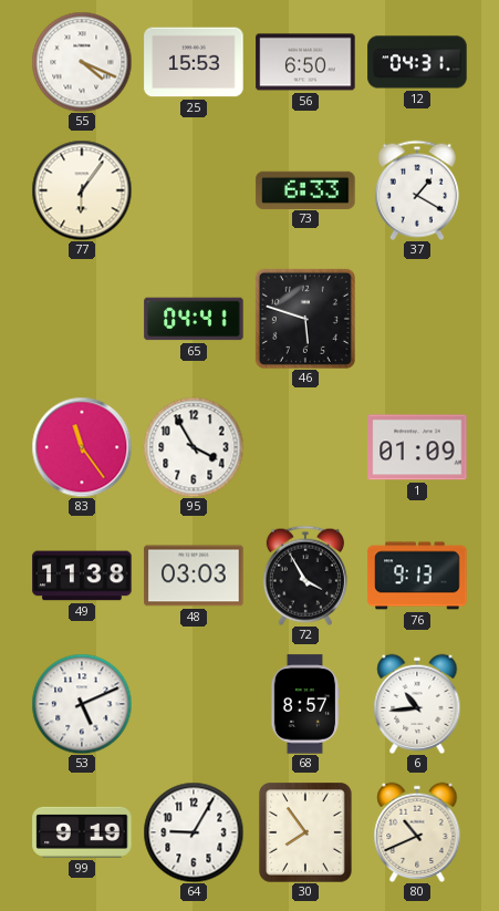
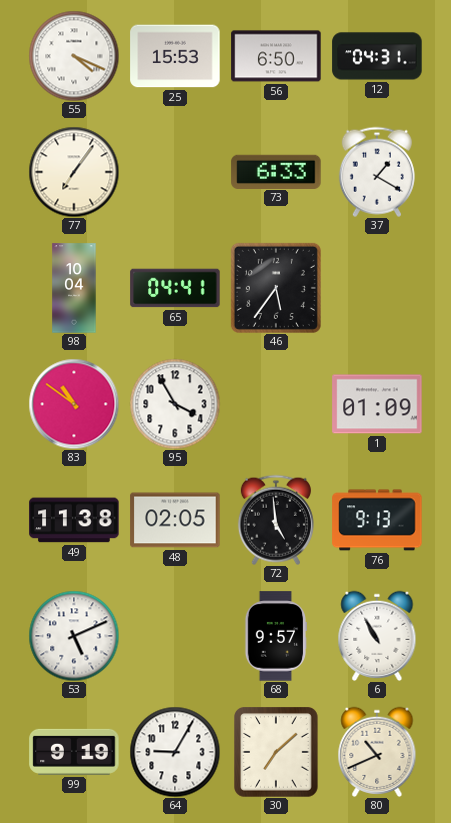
77: 6:06 -> 7:06
98: none -> 10:04
46: 5:48 -> 5:36
83: 11:24 -> 10:51
48: 03:03 -> 02:05
72: 3:55 -> 4:59
68: 8:57 -> 9:57
6: 10:44 -> 10:55
30: 7:54 -> 7:08
